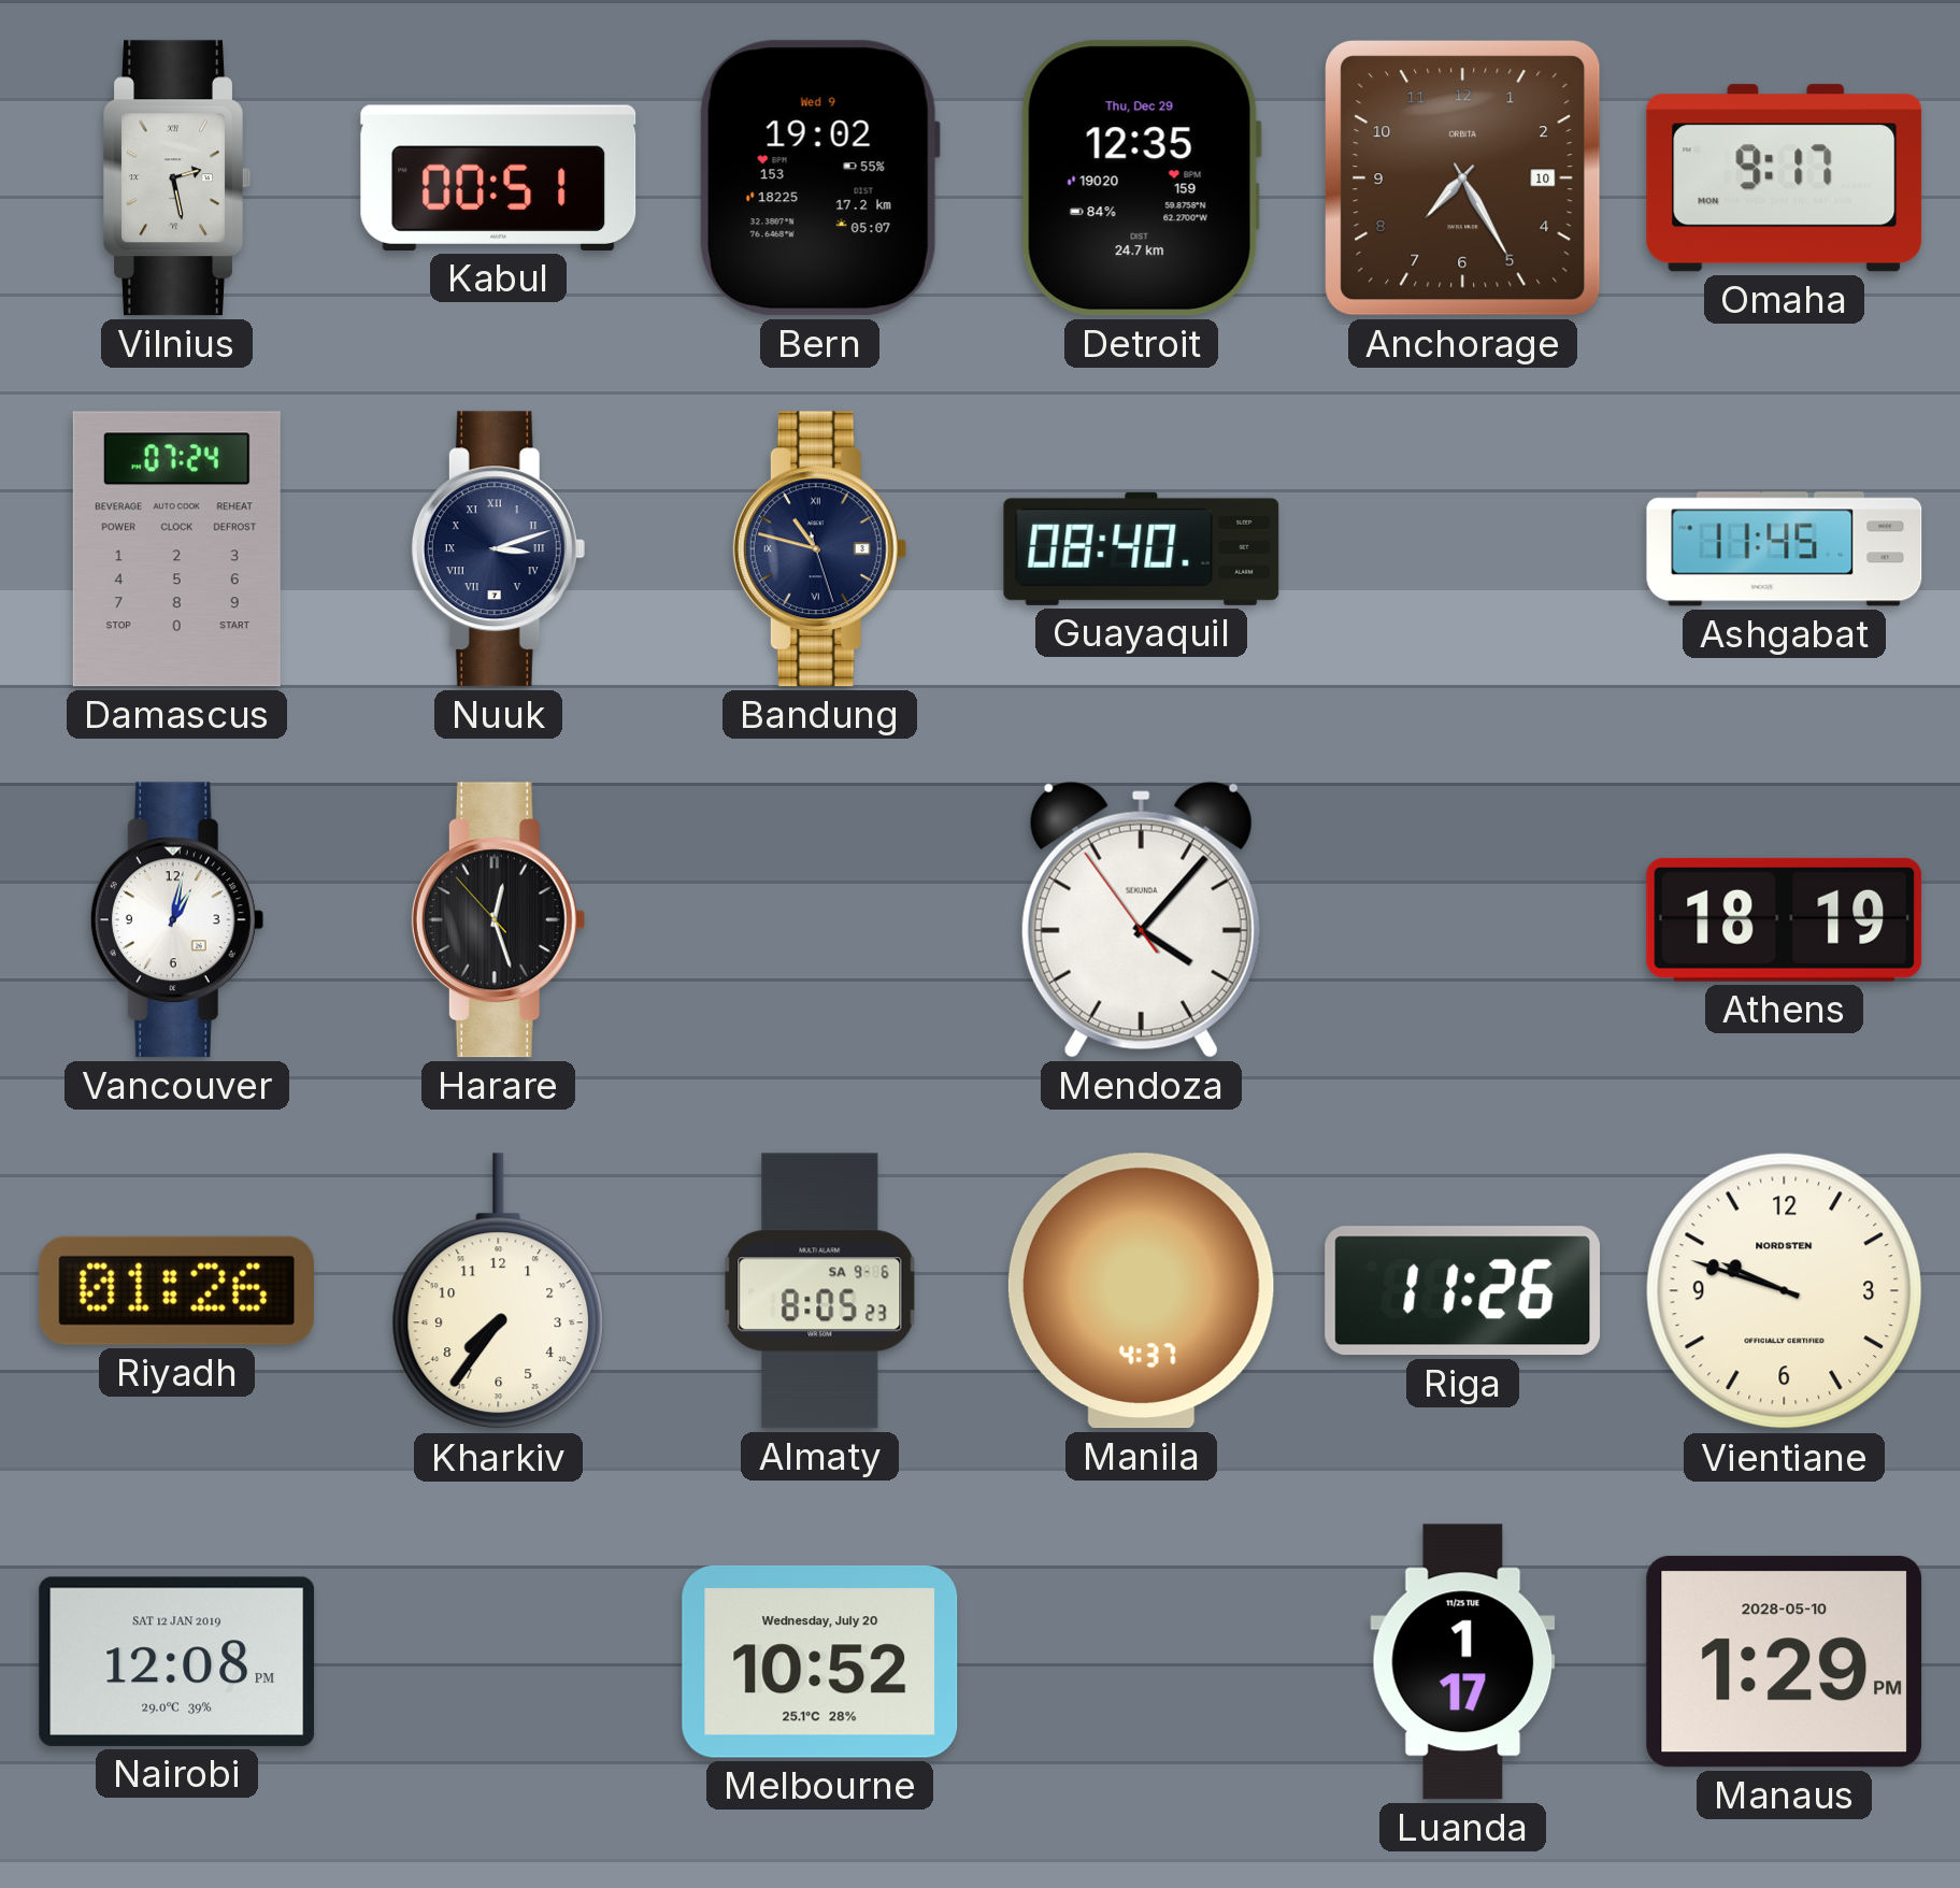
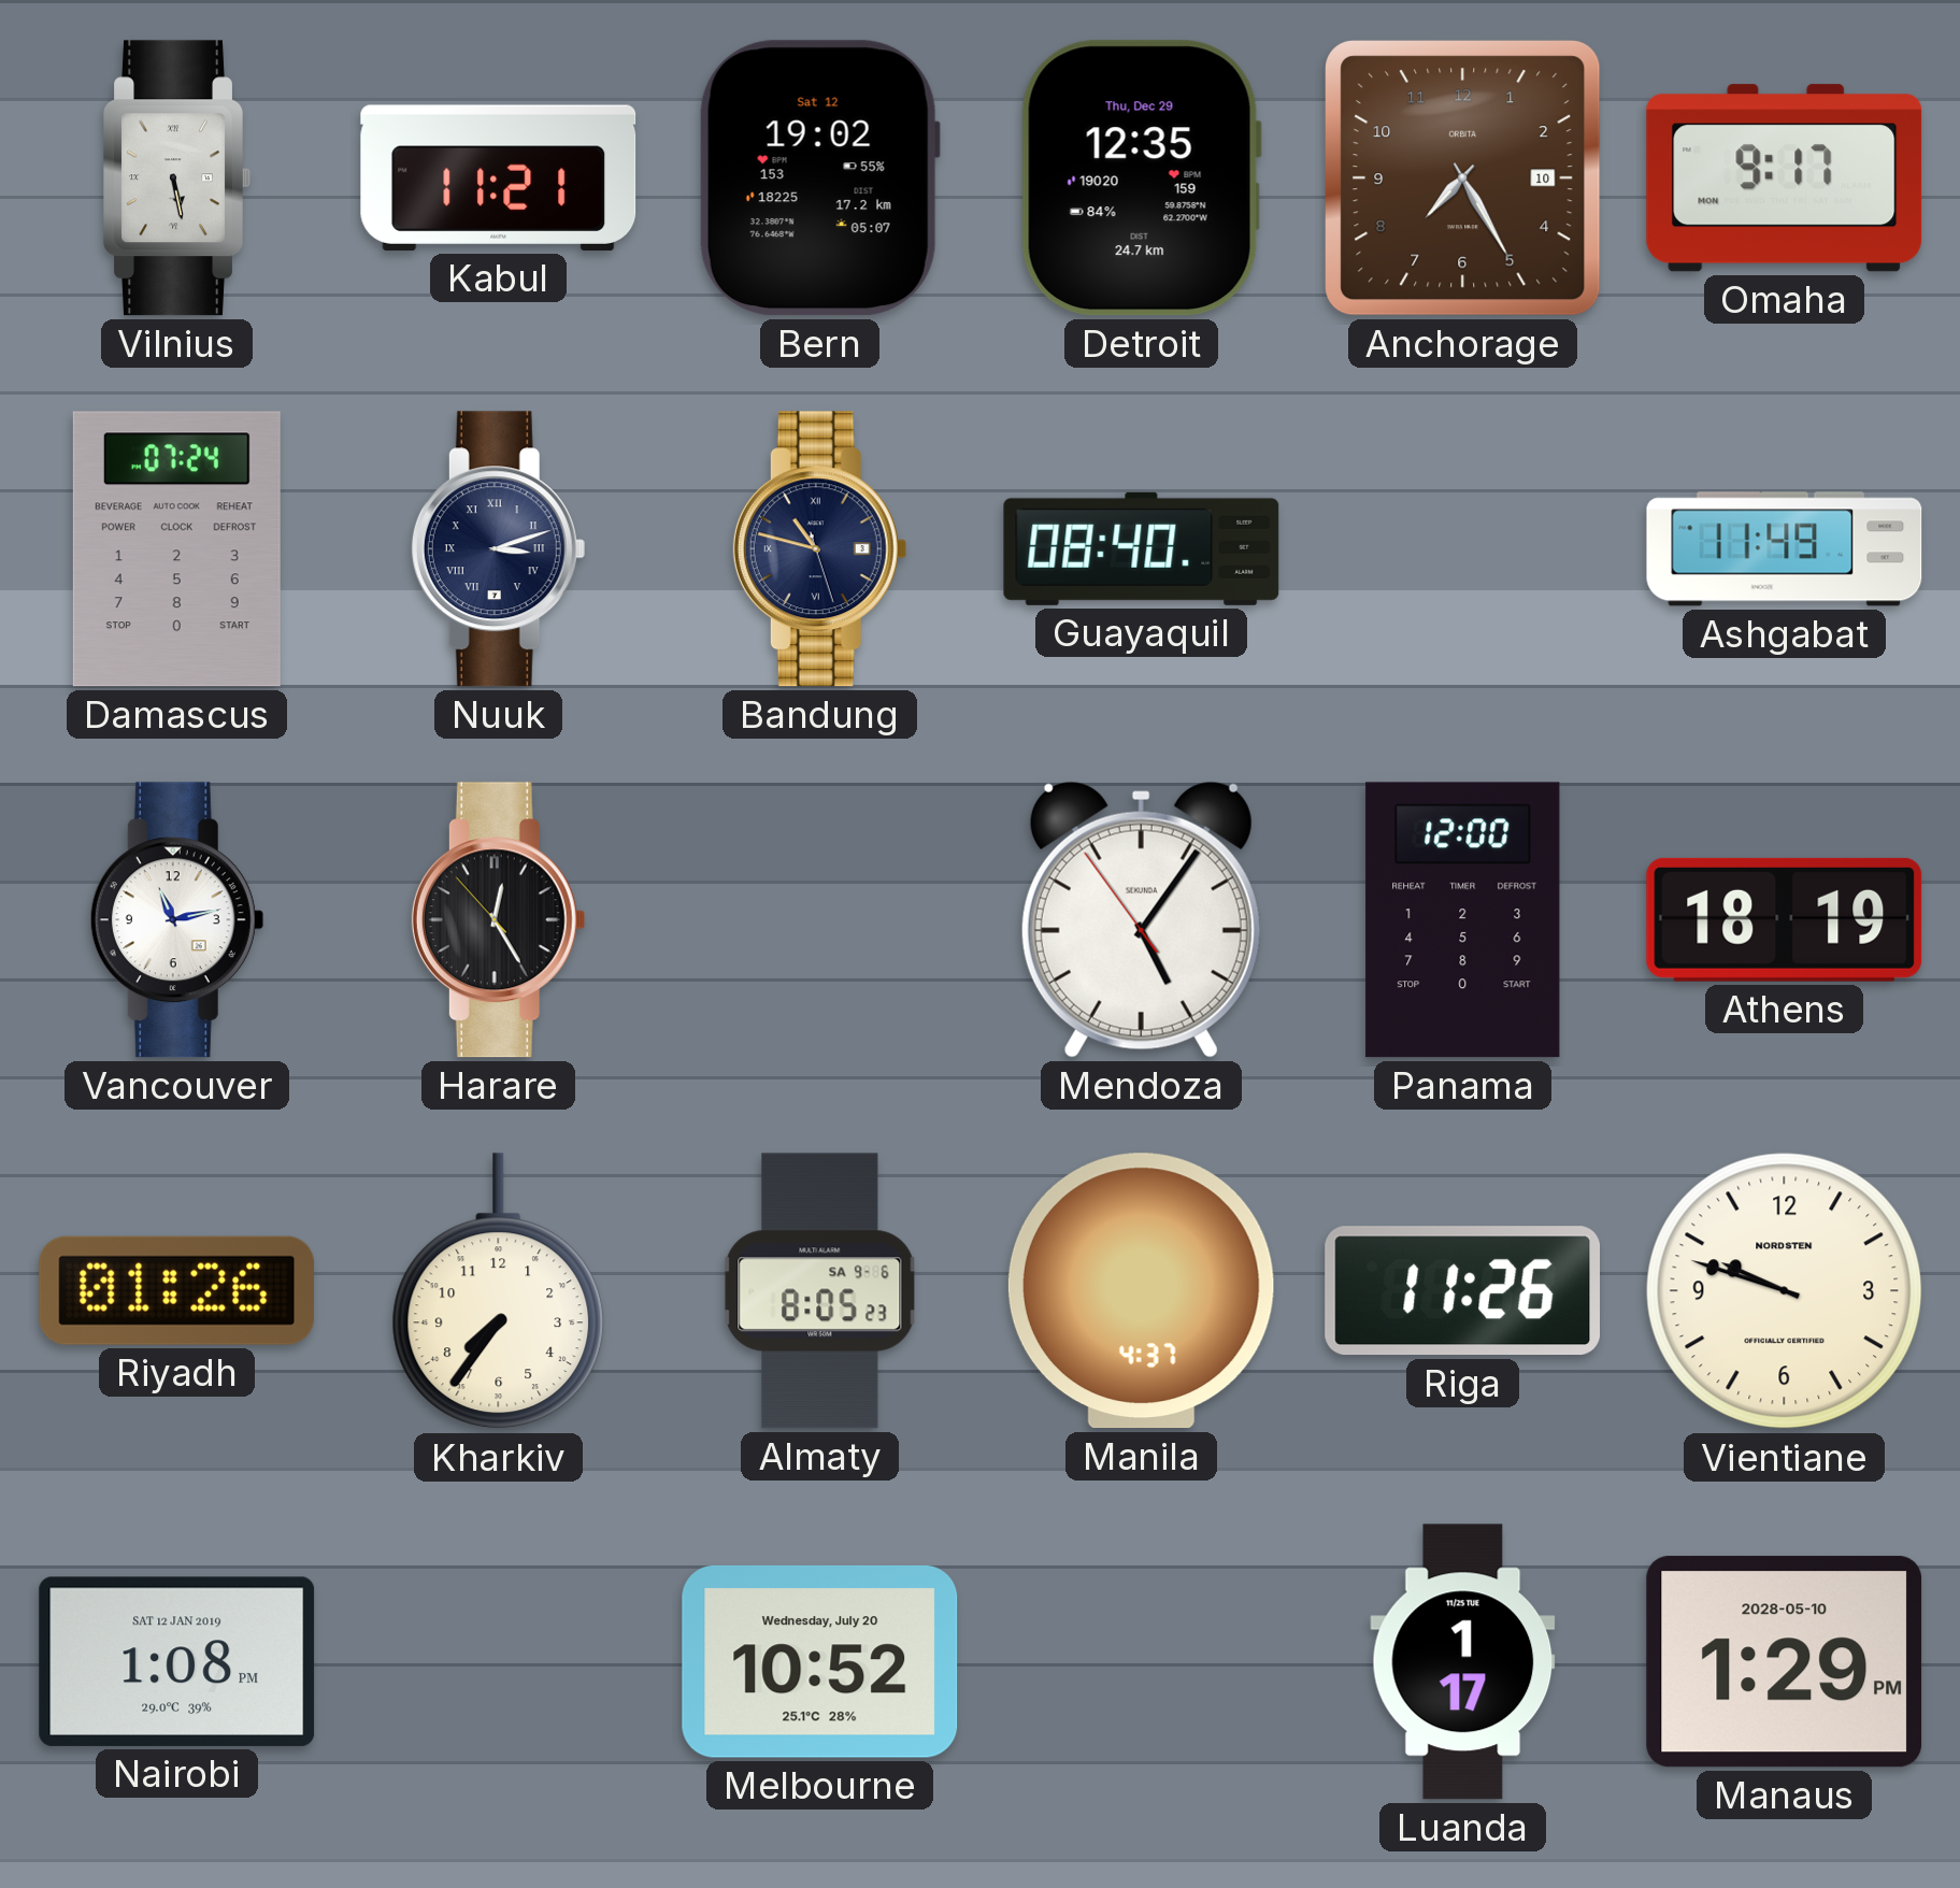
Vilnius: 2:28 -> 5:28
Kabul: 00:51 -> 11:21
Bern date: Wed 9 -> Sat 12
Ashgabat: 11:45 -> 11:49
Vancouver: 1:02 -> 11:13
Harare: 12:26 -> 12:24
Mendoza: 4:06 -> 5:05
Panama: none -> 12:00
Nairobi: 12:08 -> 1:08
